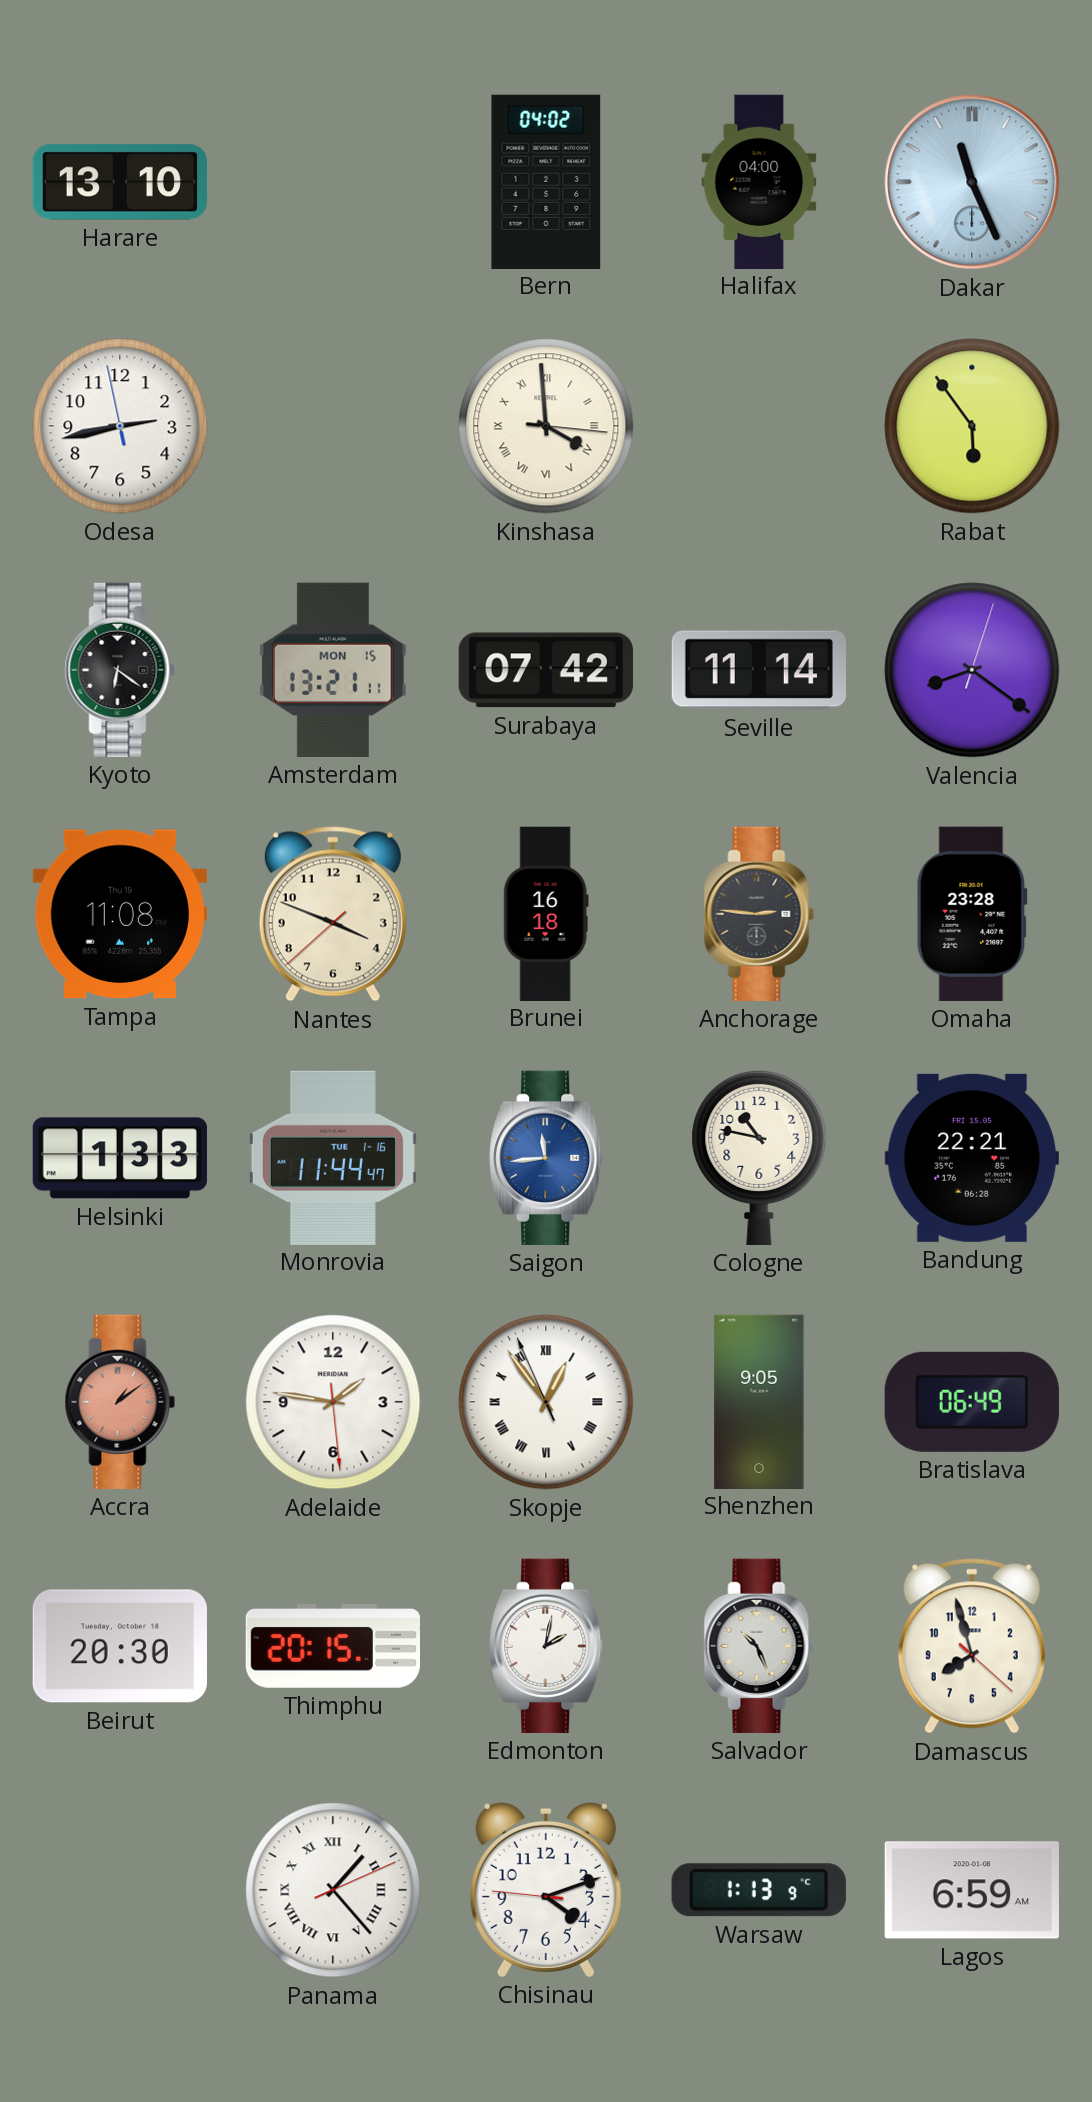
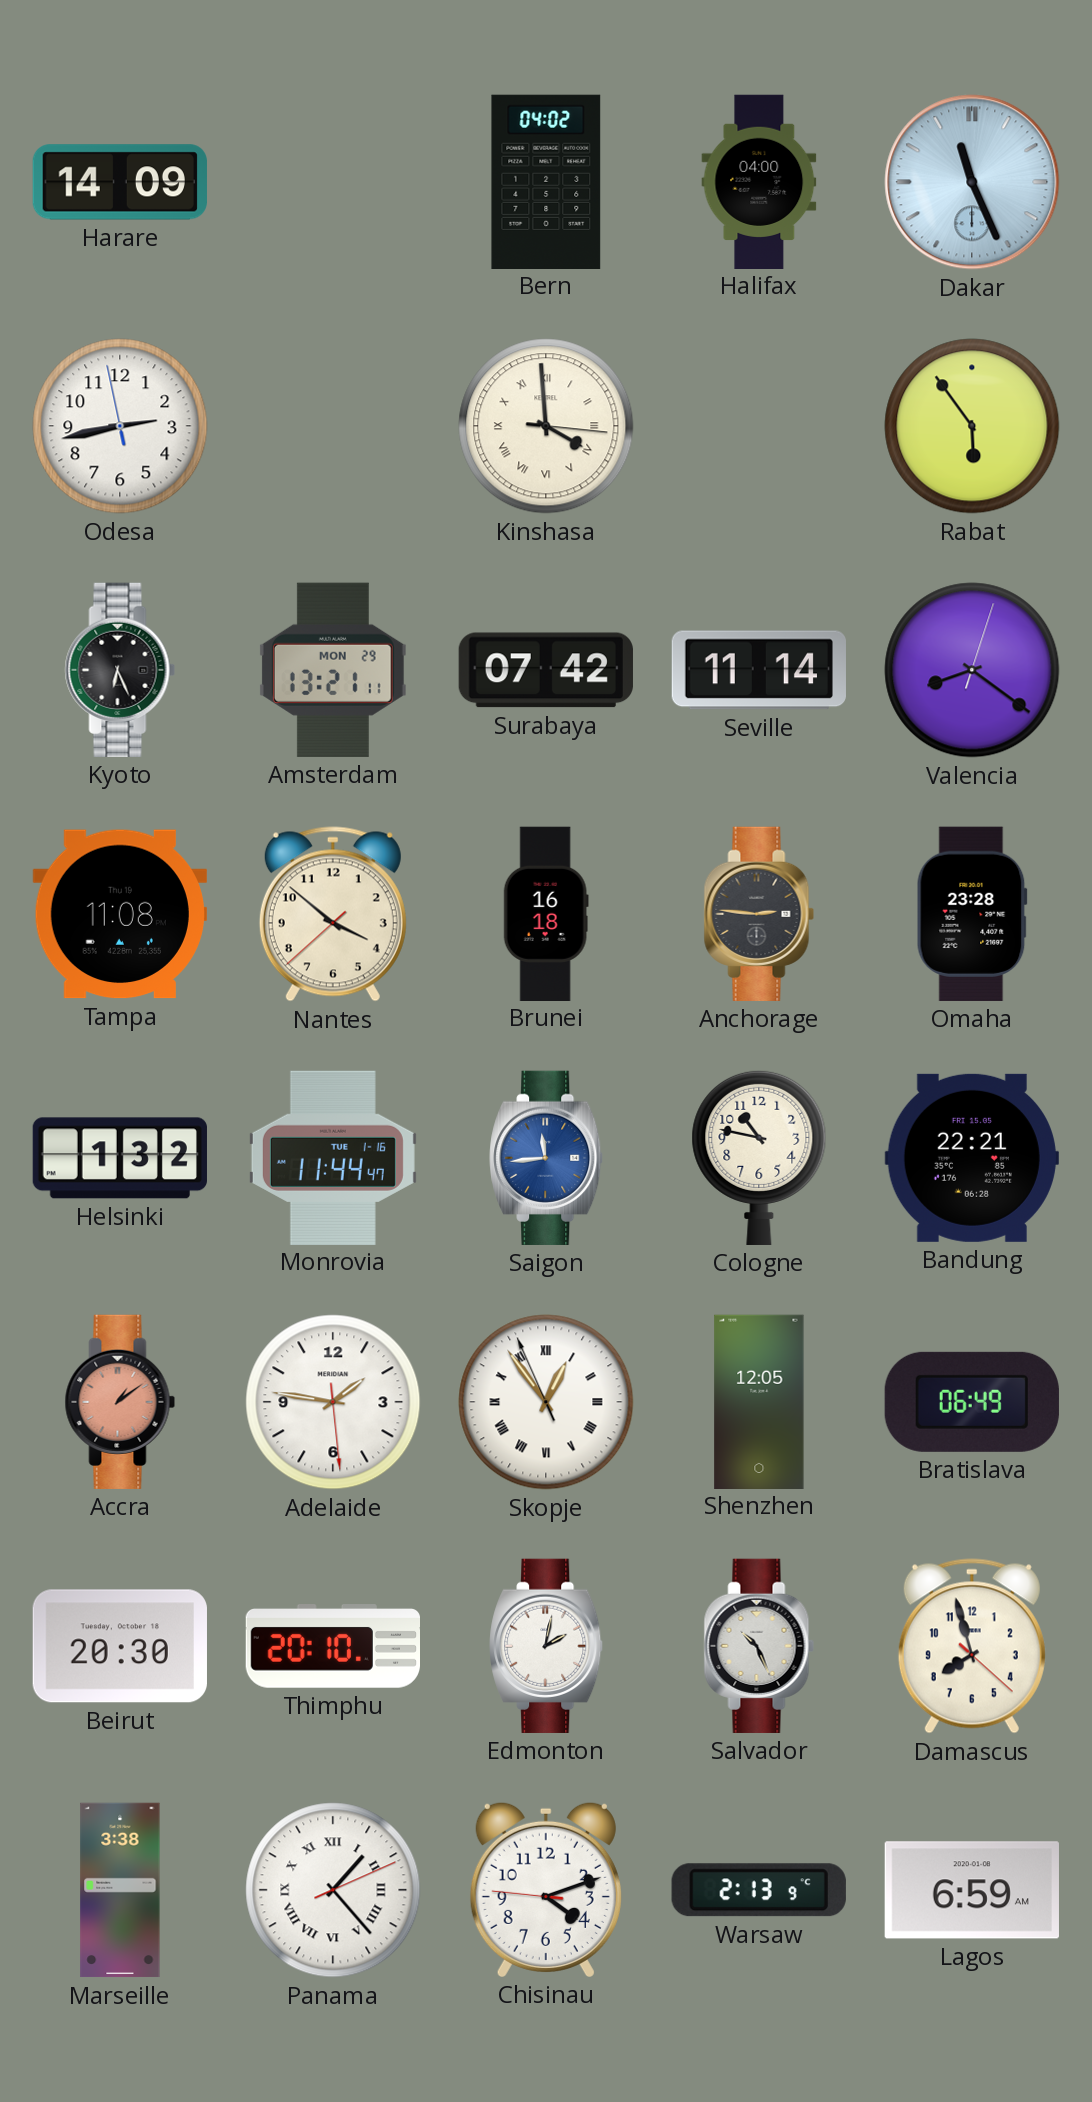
Harare: 13:10 -> 14:09
Kyoto: 6:21 -> 6:26
Amsterdam date: MON 15 -> MON 29
Nantes: 3:48 -> 3:51
Helsinki: 1:33 -> 1:32
Shenzhen: 9:05 -> 12:05
Thimphu: 20:15 -> 20:10
Marseille: none -> 3:38
Warsaw: 1:13 -> 2:13
